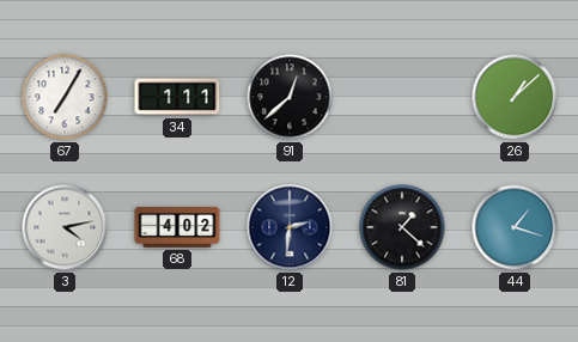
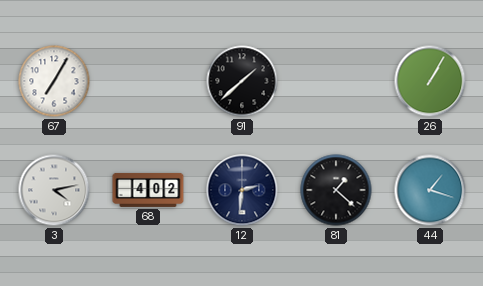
34: 1:11 -> none
91: 12:38 -> 1:38
26: 1:08 -> 1:05
